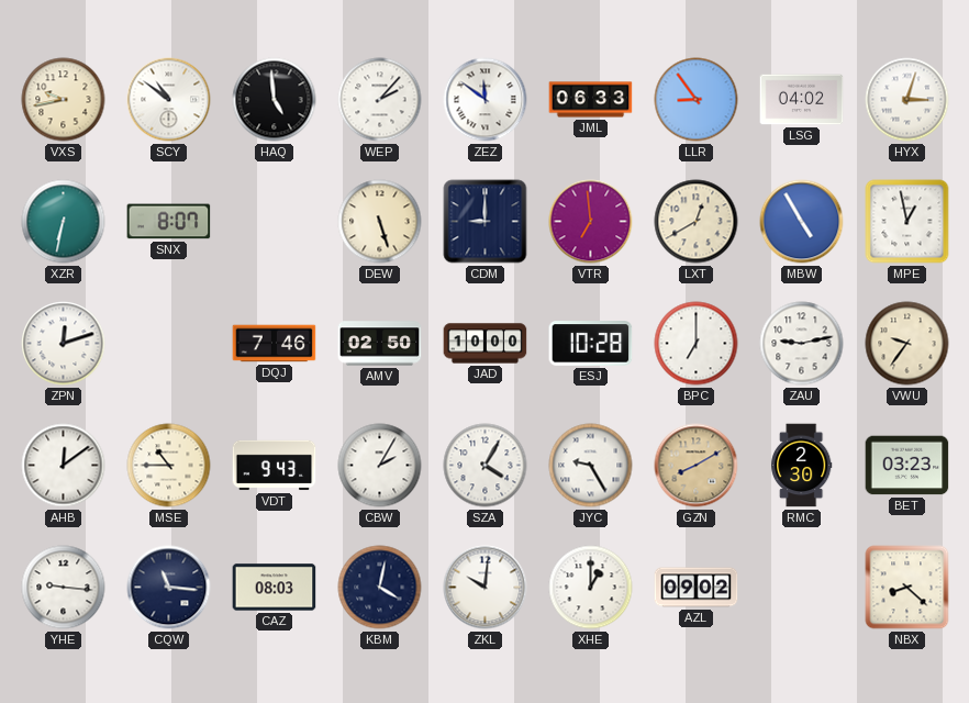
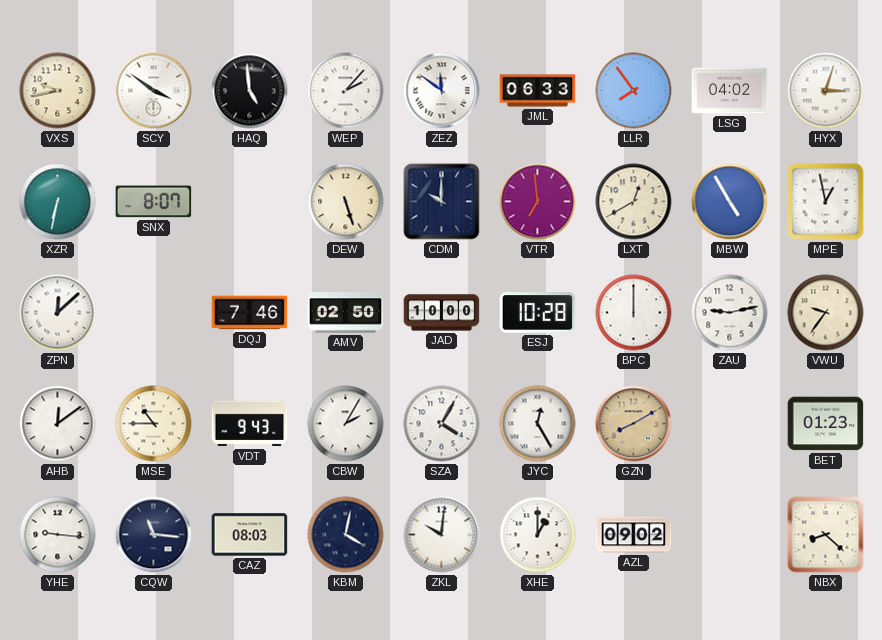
SCY: 10:51 -> 3:51
LLR: 8:54 -> 7:54
CDM: 9:00 -> 10:00
ZPN: 12:12 -> 12:08
BPC: 7:00 -> 12:00
JYC: 9:25 -> 12:25
RMC: 2:30 -> none
BET: 03:23 -> 01:23
